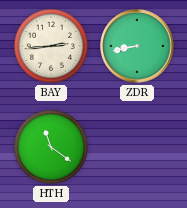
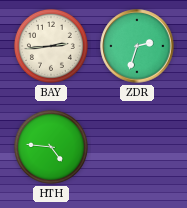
ZDR: 8:43 -> 2:33
HTH: 11:21 -> 4:46
